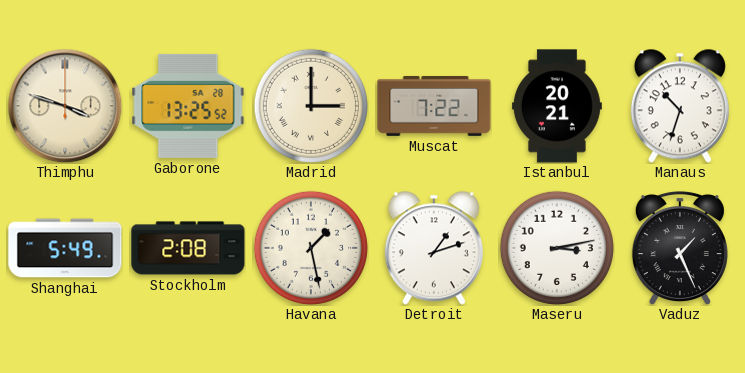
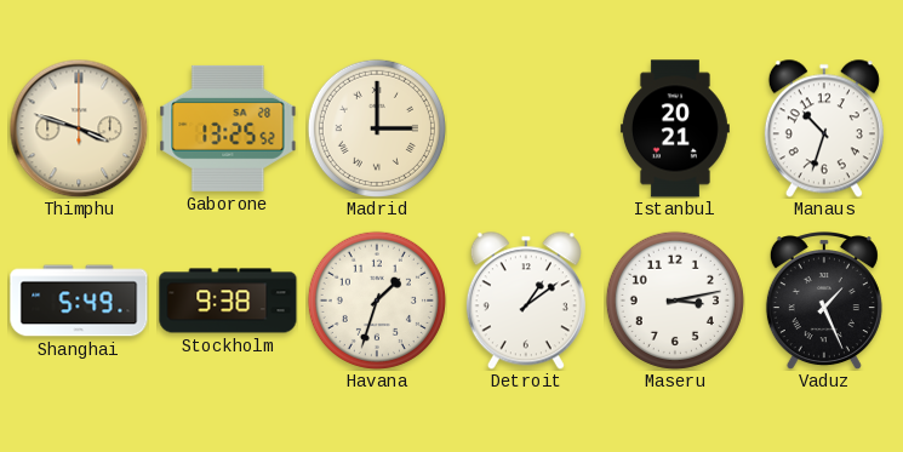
Muscat: 7:22 -> none
Stockholm: 2:08 -> 9:38
Havana: 1:28 -> 1:33
Detroit: 1:12 -> 1:09
